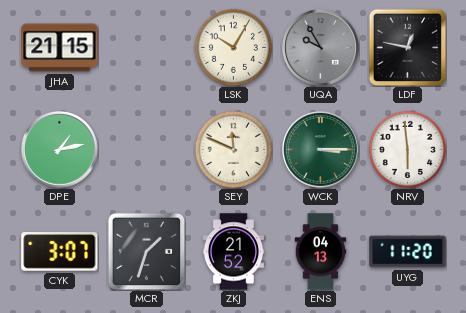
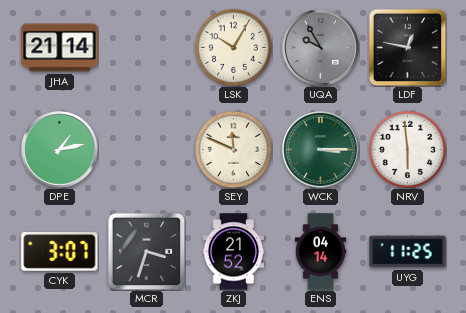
JHA: 21:15 -> 21:14
MCR: 1:33 -> 3:33
ENS: 04:13 -> 04:14
UYG: 11:20 -> 11:25
